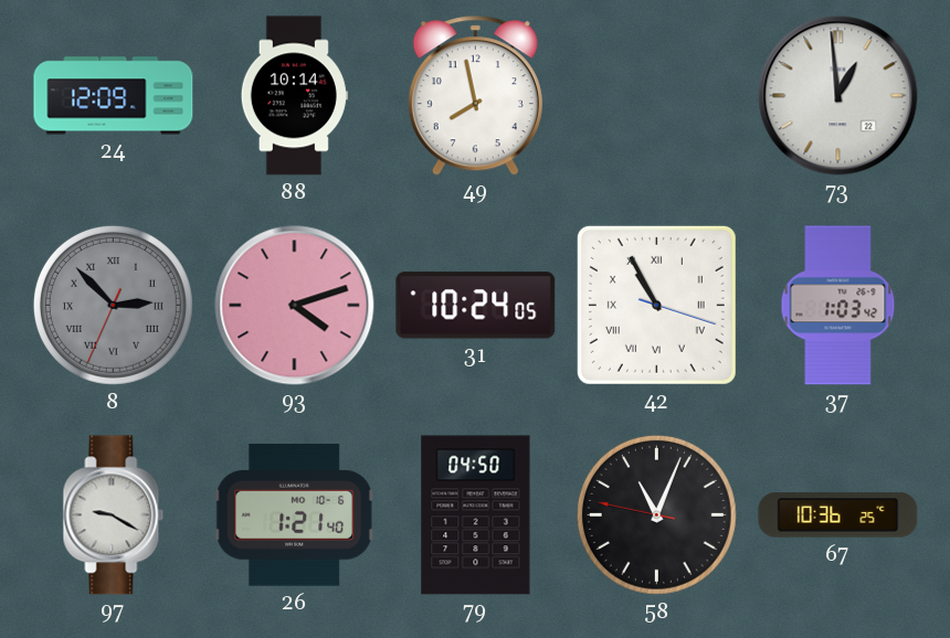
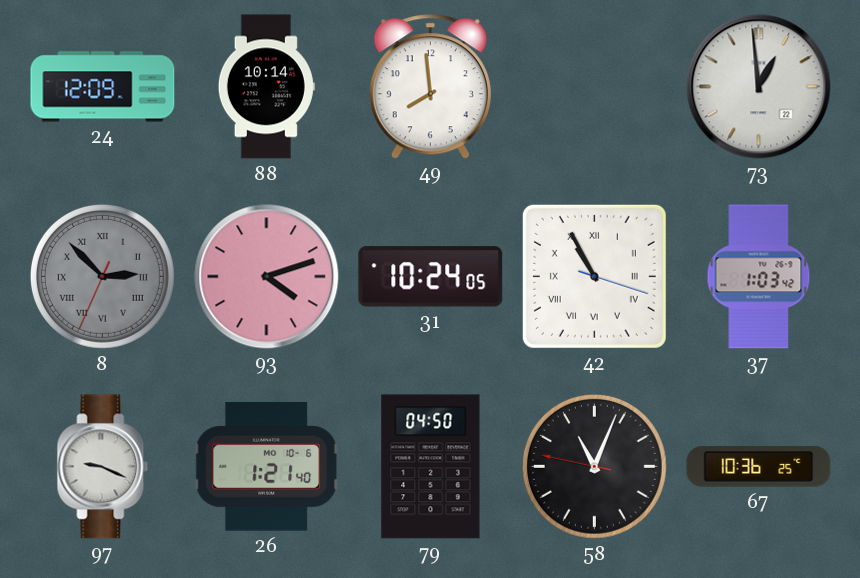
49: 7:58 -> 7:59
97: 9:20 -> 9:19
